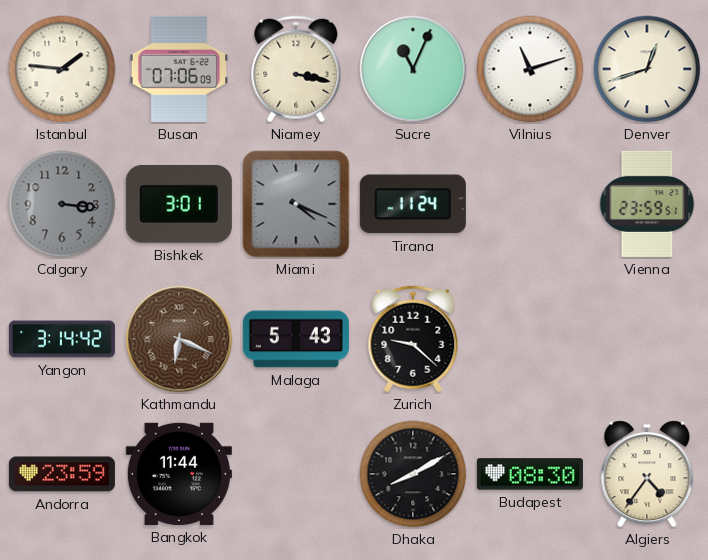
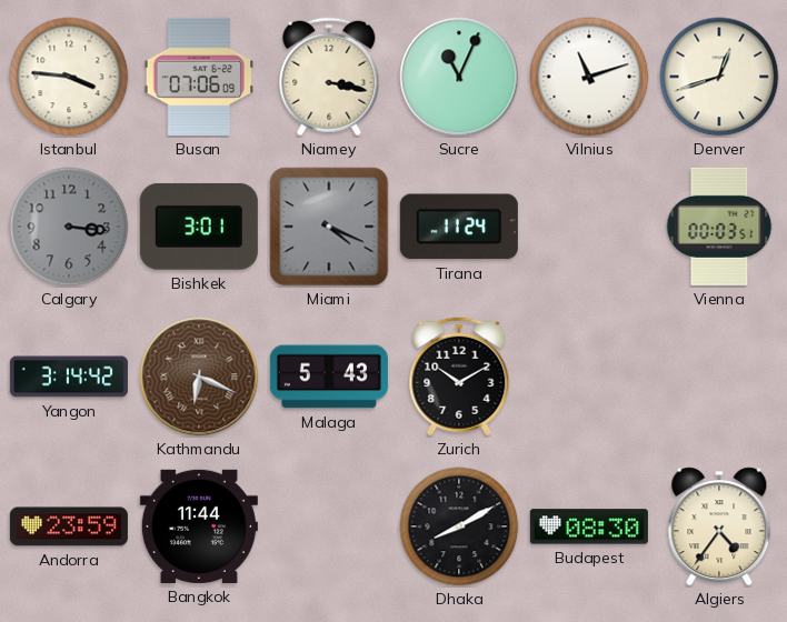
Istanbul: 1:46 -> 3:46
Vienna: 23:59 -> 00:03
Zurich: 9:22 -> 10:10
